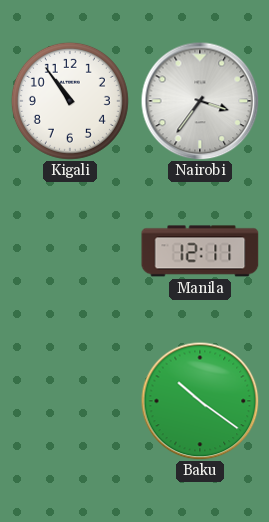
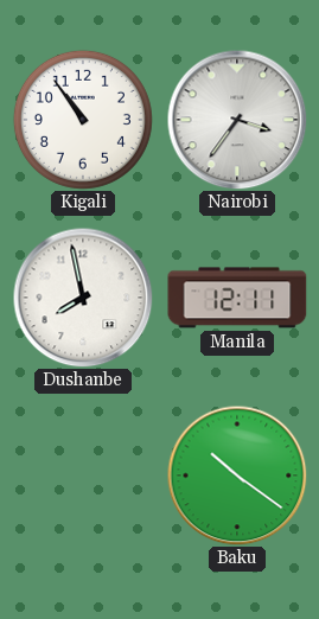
Dushanbe: none -> 7:58
